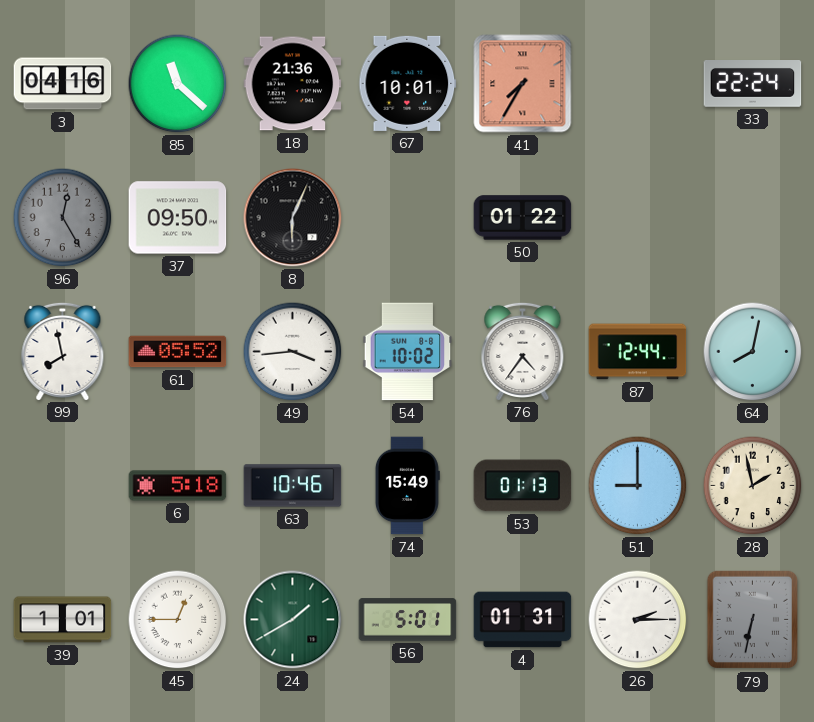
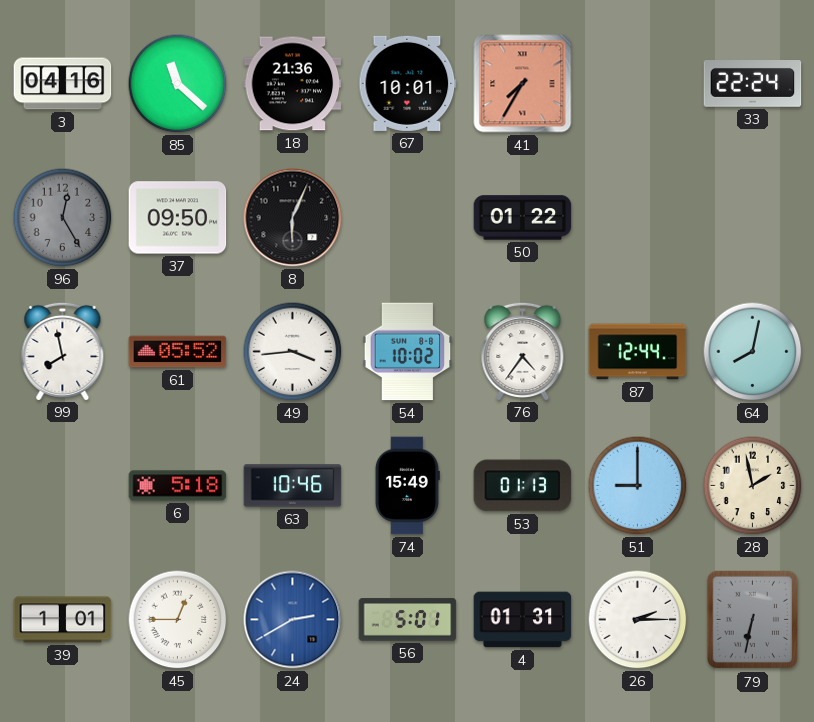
24: 1:40 -> 2:40
24 dial: green -> blue
